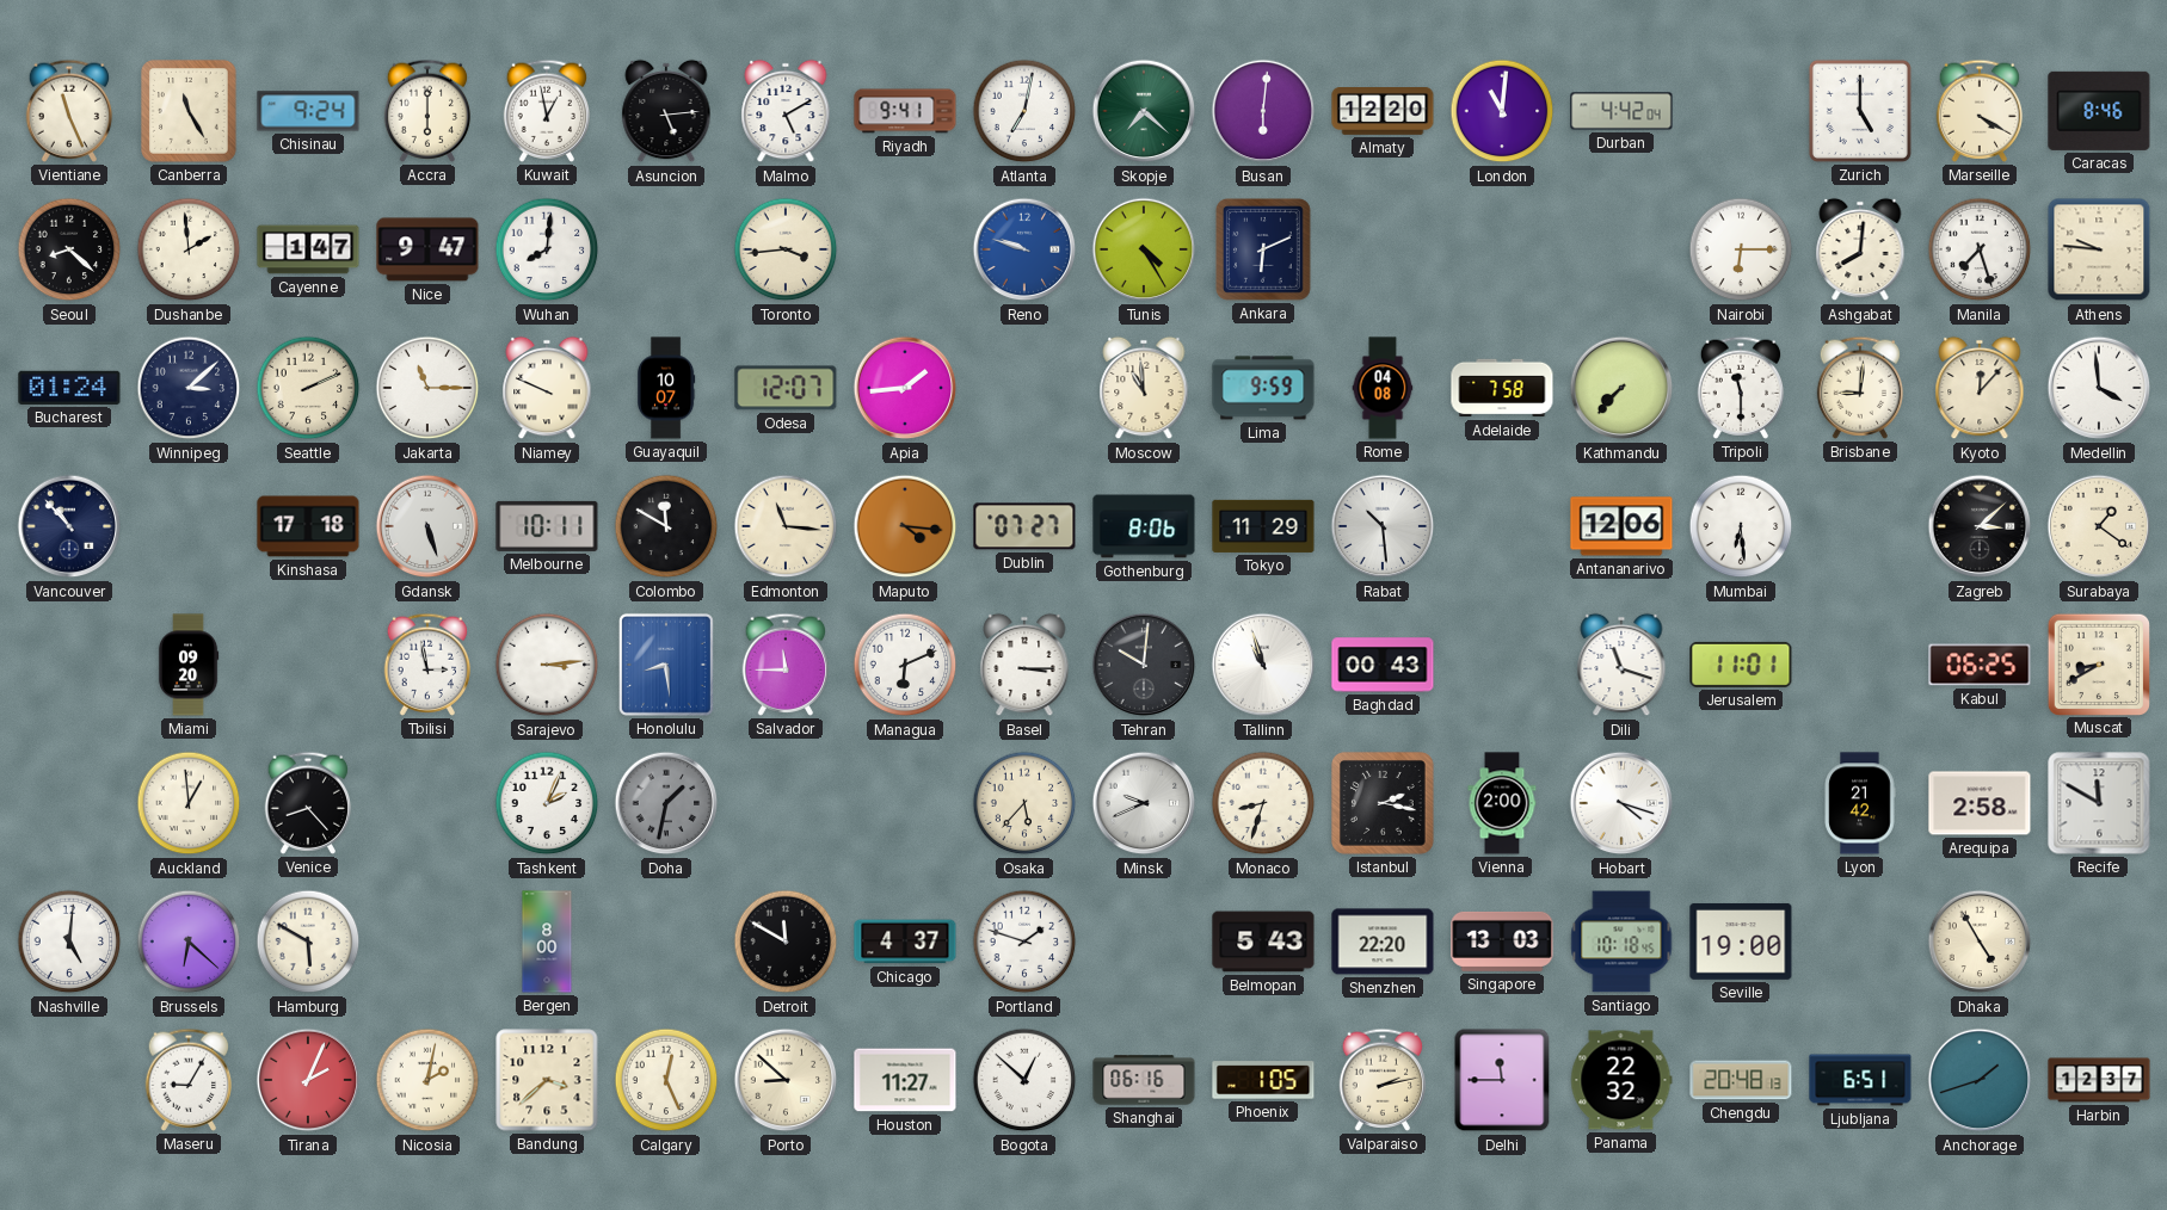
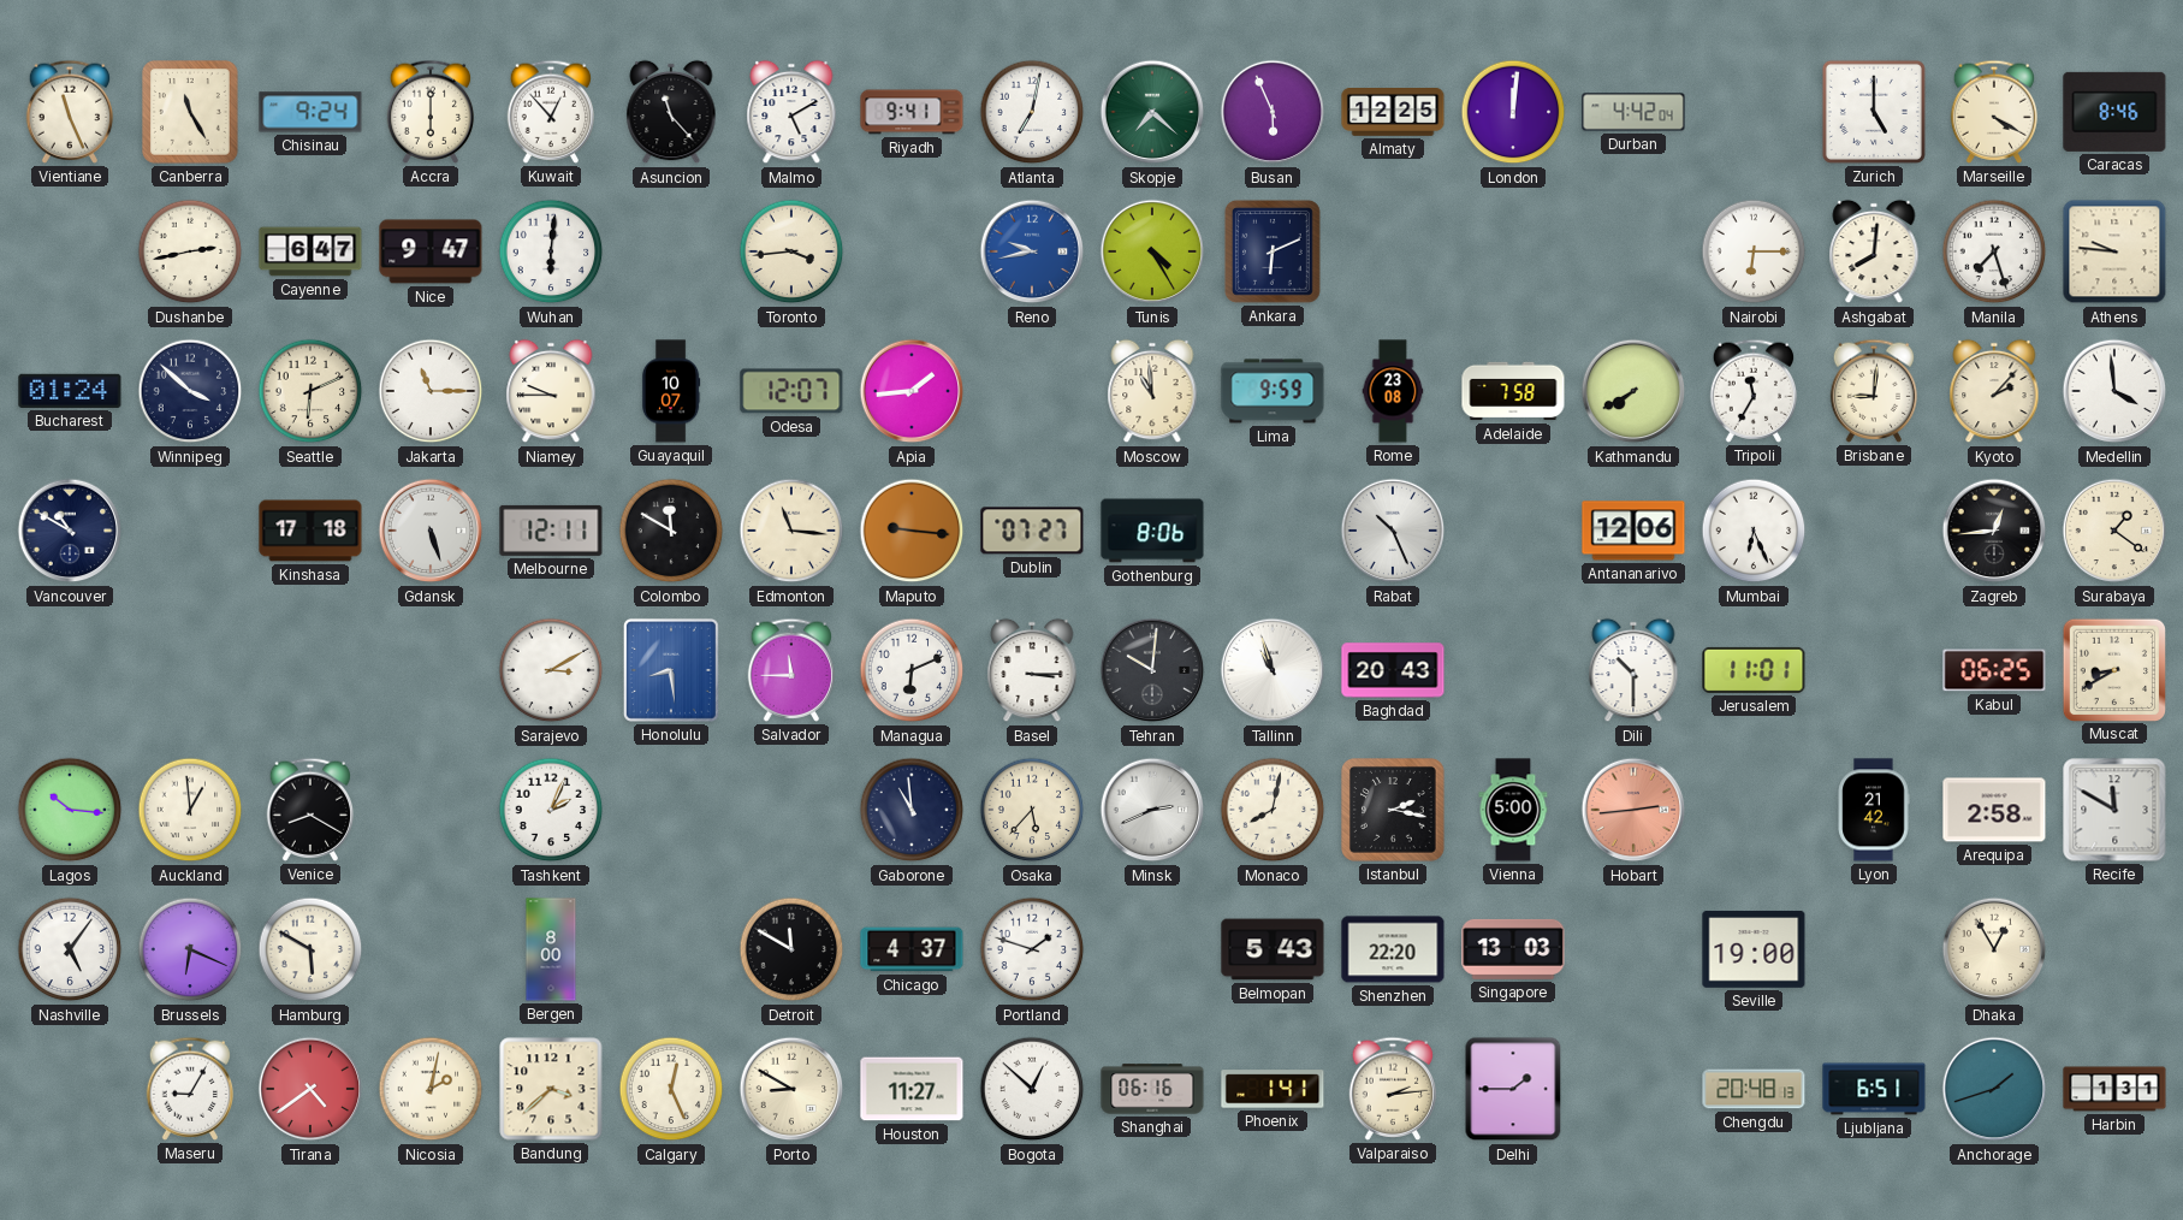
Kuwait: 12:58 -> 12:53
Asuncion: 5:14 -> 11:23
Busan: 6:01 -> 5:56
Almaty: 12:20 -> 12:25
London: 11:01 -> 12:01
Seoul: 8:22 -> none
Dushanbe: 1:59 -> 2:43
Cayenne: 1:47 -> 6:47
Wuhan: 8:01 -> 6:01
Reno: 9:48 -> 9:43
Winnipeg: 3:08 -> 3:52
Seattle: 2:11 -> 6:11
Niamey: 9:49 -> 9:45
Rome: 04:08 -> 23:08
Kathmandu: 7:37 -> 7:40
Tripoli: 11:30 -> 11:35
Kyoto: 12:07 -> 2:07
Vancouver: 10:53 -> 10:50
Melbourne: 10:11 -> 12:11
Maputo: 4:16 -> 9:16
Tokyo: 11:29 -> none
Rabat: 10:29 -> 10:26
Mumbai: 6:29 -> 6:26
Zagreb: 3:08 -> 12:44
Miami: 09:20 -> none
Tbilisi: 2:58 -> none
Sarajevo: 3:14 -> 3:10
Baghdad: 00:43 -> 20:43
Dili: 11:18 -> 10:30
Lagos: none -> 10:16
Venice: 8:23 -> 8:20
Doha: 1:32 -> none
Gaborone: none -> 10:59
Minsk: 9:41 -> 2:41
Monaco: 8:33 -> 8:02
Vienna: 2:00 -> 5:00
Hobart: 4:18 -> 2:44
Hobart dial: white -> salmon
Nashville: 5:01 -> 5:06
Brussels: 6:22 -> 6:19
Santiago: 10:18 -> none
Dhaka: 4:55 -> 12:55
Tirana: 2:04 -> 4:39
Porto: 8:52 -> 8:50
Phoenix: 1:05 -> 1:41
Valparaiso: 2:13 -> 2:14
Delhi: 11:45 -> 1:45
Panama: 22:32 -> none
Harbin: 12:37 -> 1:31
